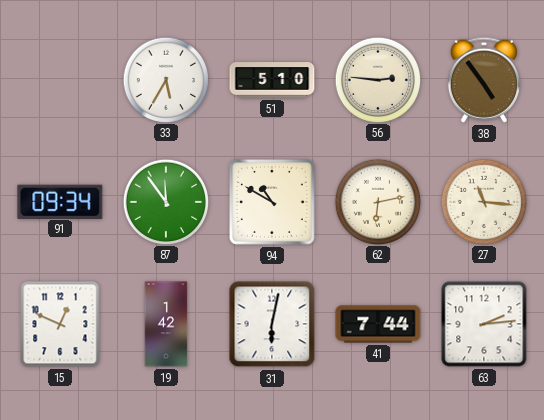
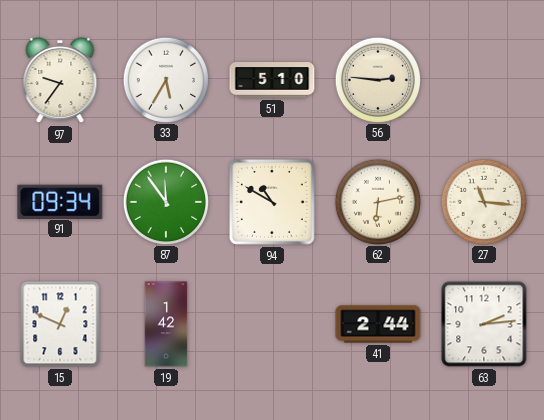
97: none -> 9:36
38: 4:54 -> none
31: 6:02 -> none
41: 7:44 -> 2:44
